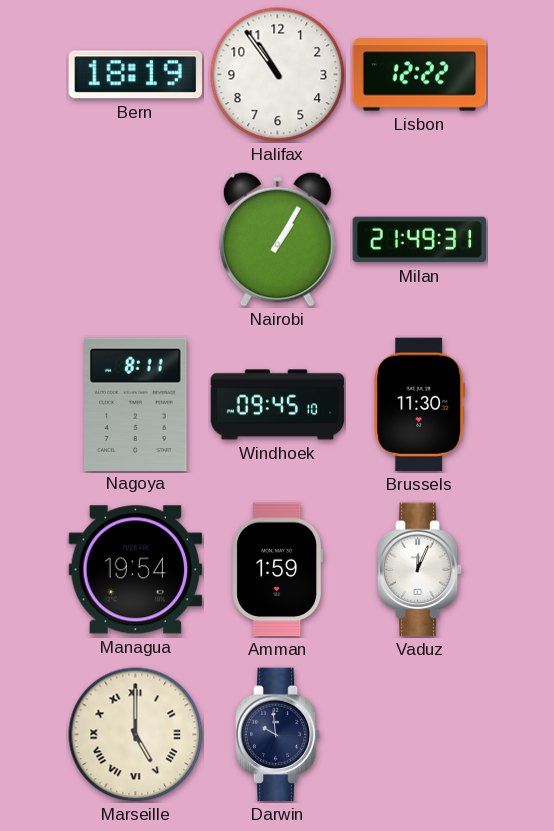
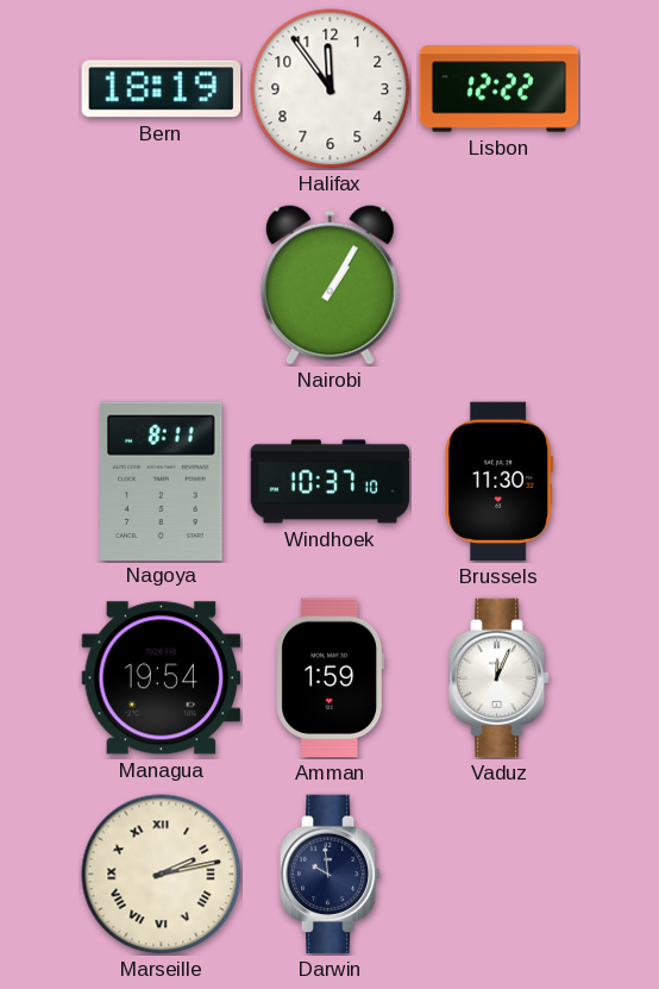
Halifax: 10:54 -> 11:54
Milan: 21:49 -> none
Windhoek: 09:45 -> 10:37
Marseille: 5:00 -> 2:13
